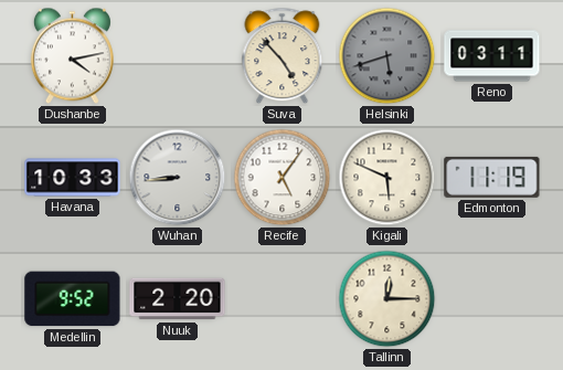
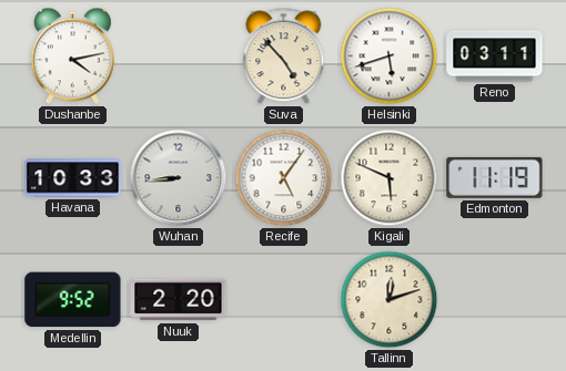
Helsinki dial: grey -> white
Tallinn: 12:15 -> 12:12
